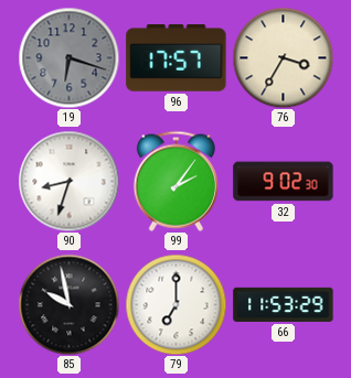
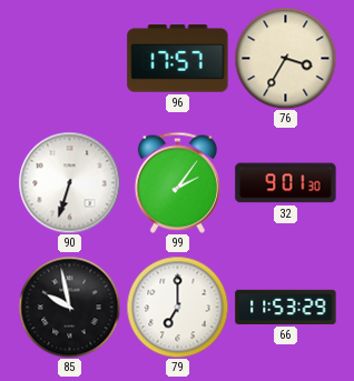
19: 6:18 -> none
90: 8:33 -> 6:33
32: 9:02 -> 9:01
